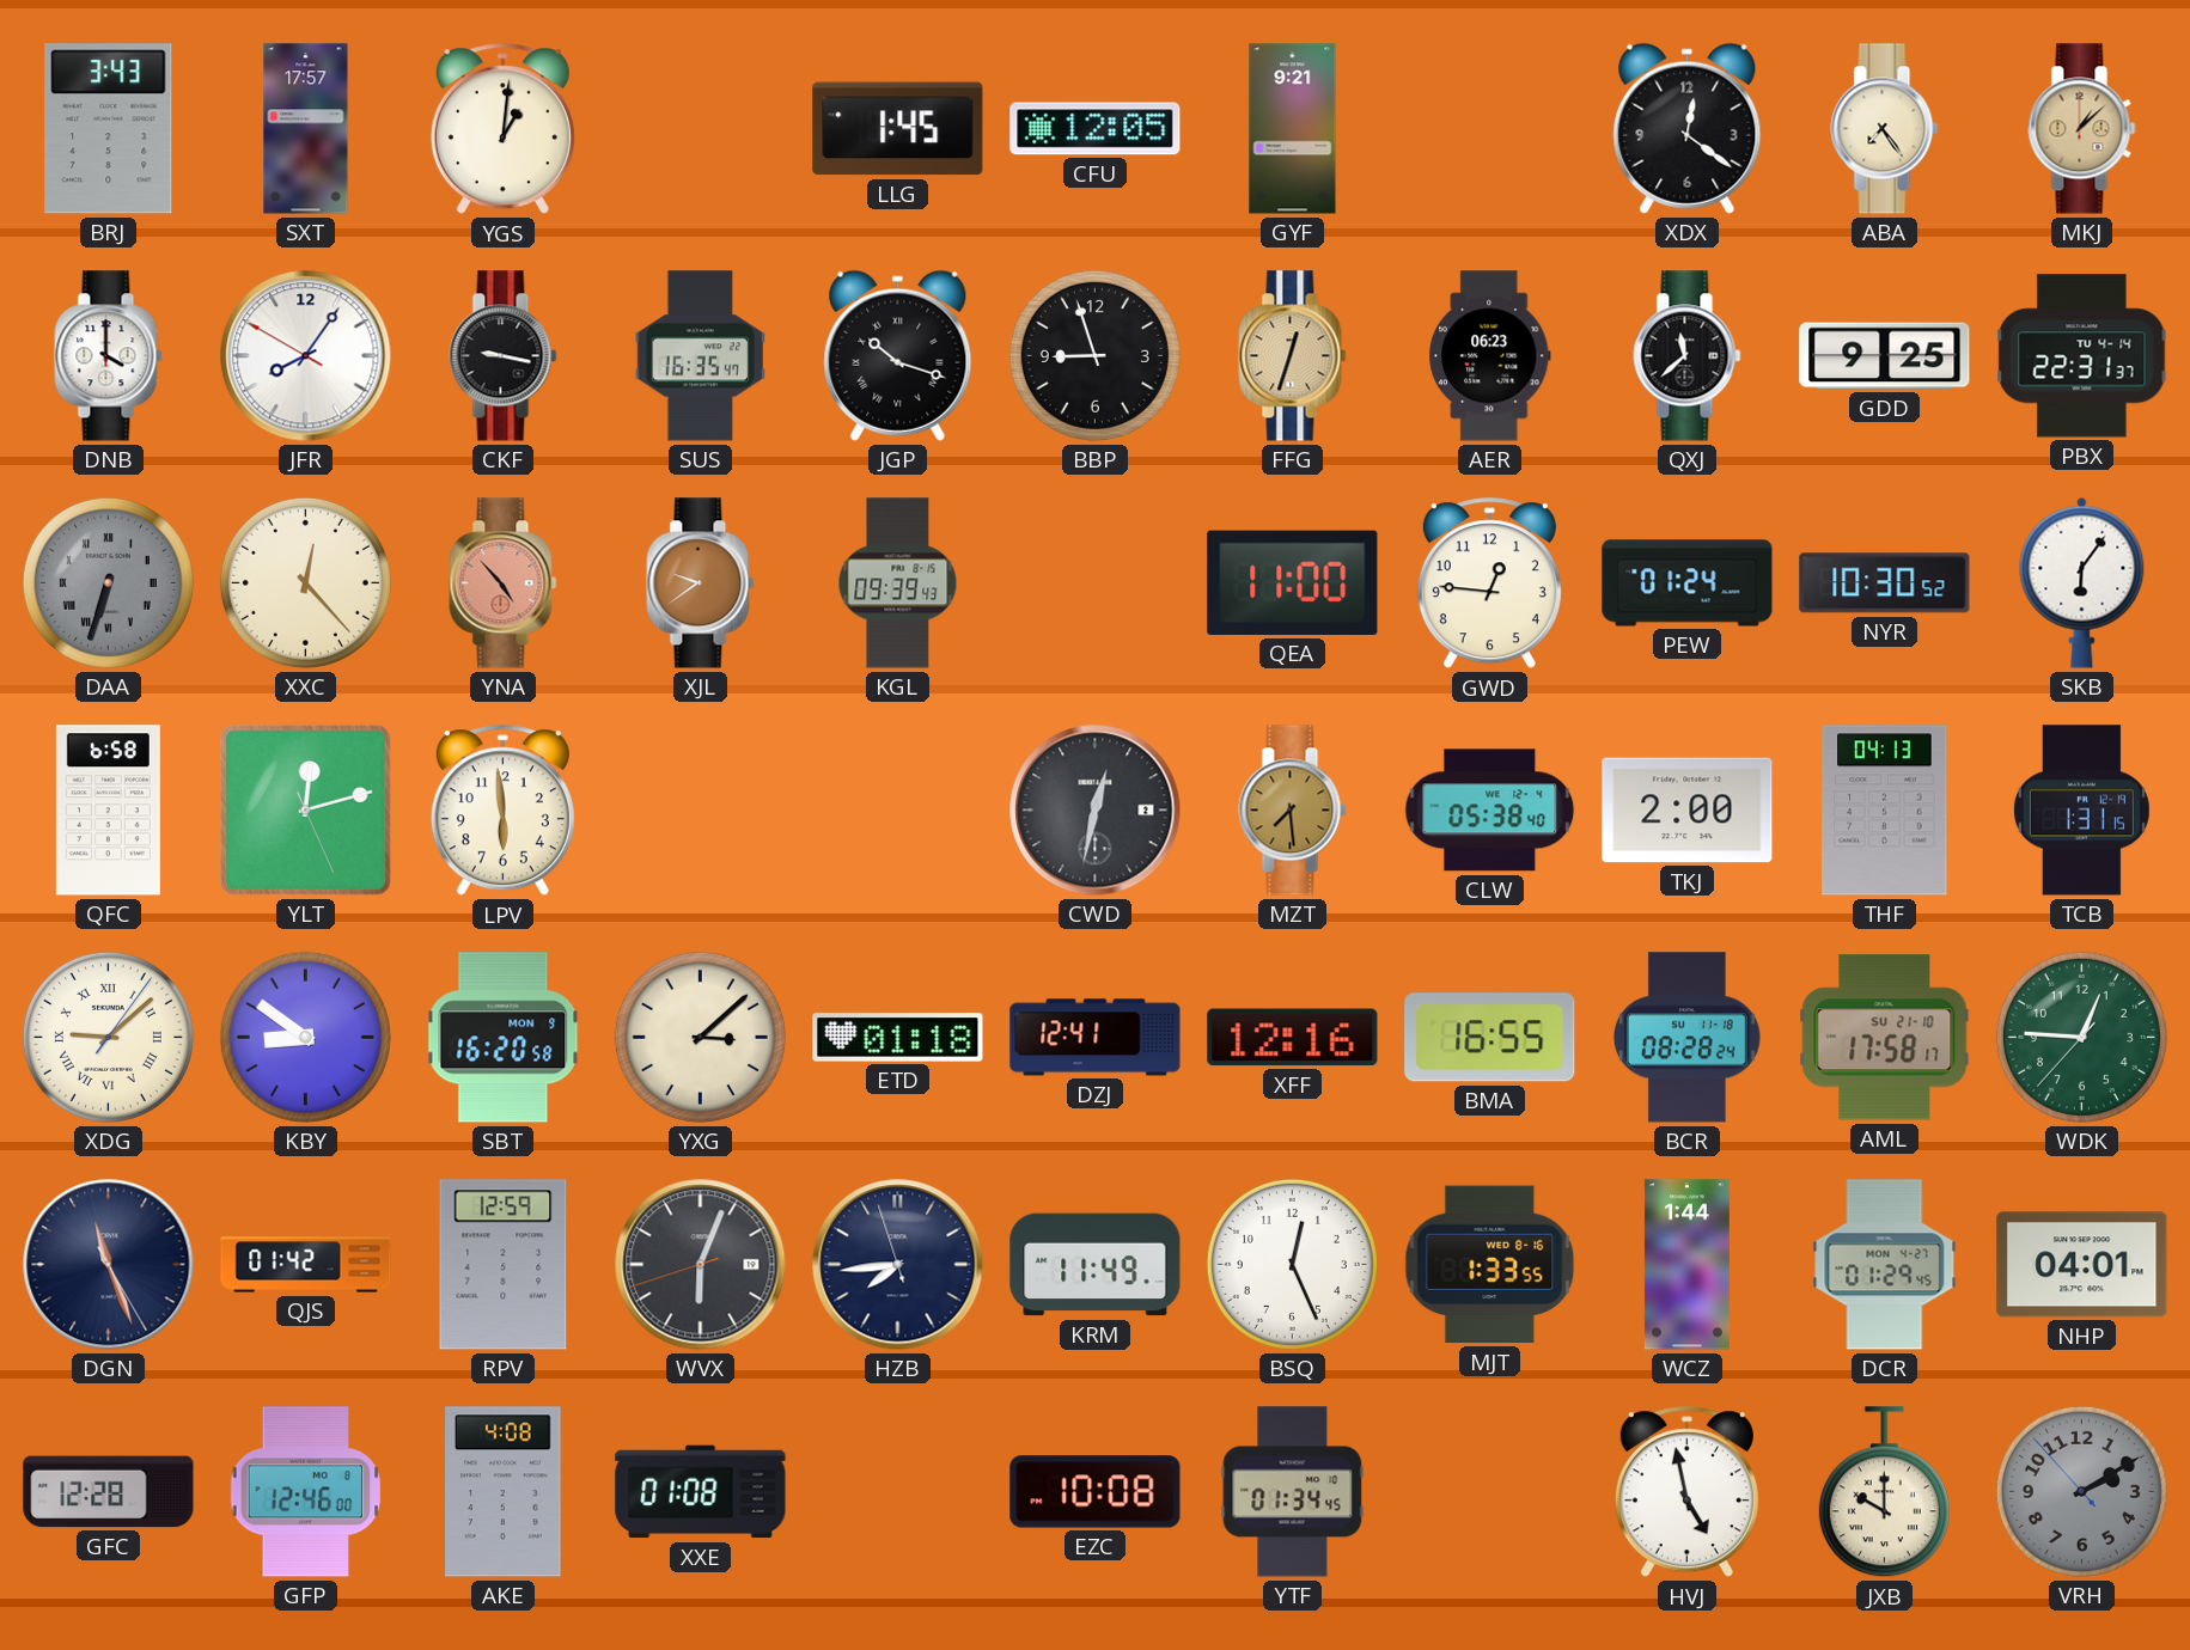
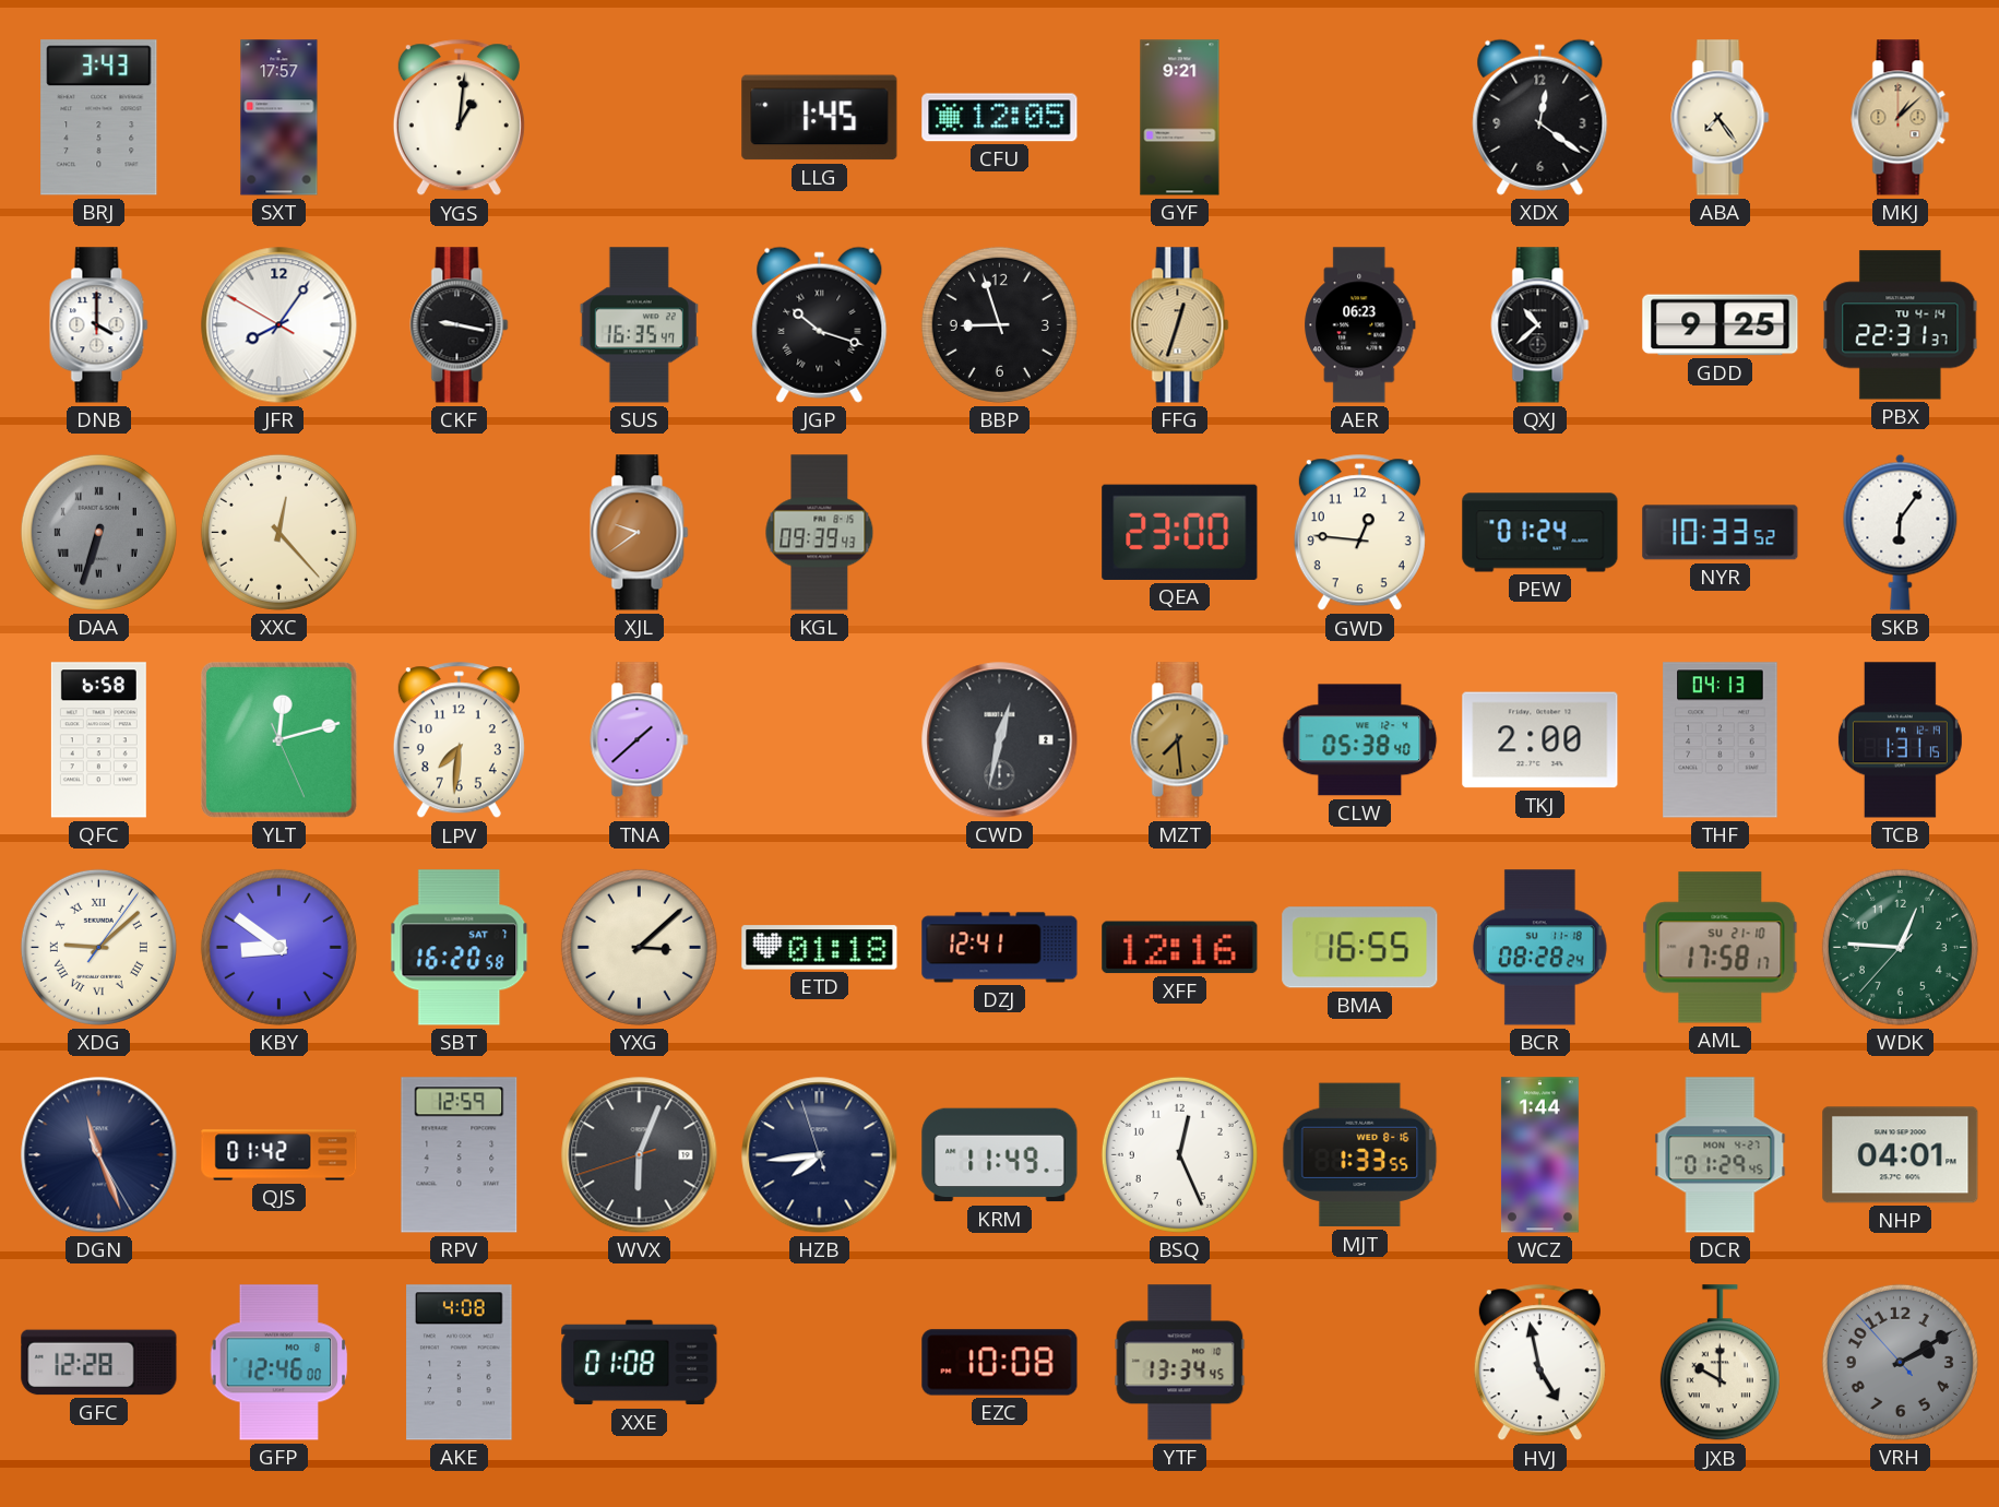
QXJ: 11:38 -> 10:38
YNA: 4:53 -> none
QEA: 11:00 -> 23:00
NYR: 10:30 -> 10:33
LPV: 5:59 -> 7:31
TNA: none -> 1:38
SBT date: MON 9 -> SAT 7
YTF: 01:34 -> 13:34
